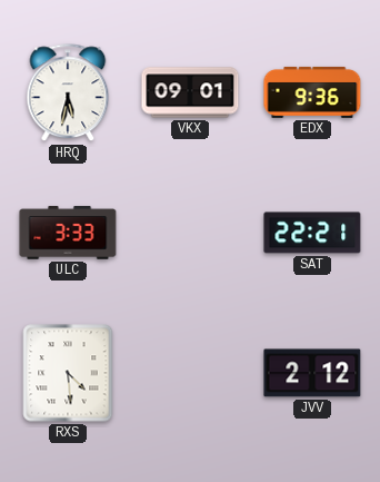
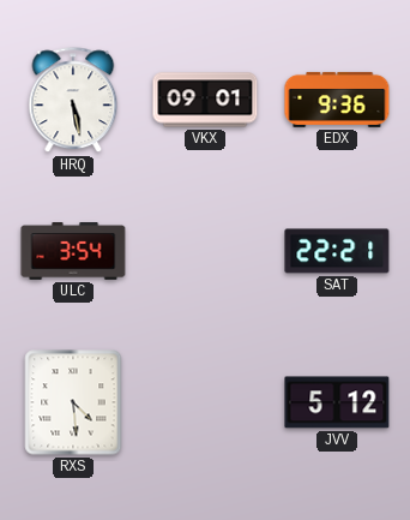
HRQ: 5:32 -> 5:28
ULC: 3:33 -> 3:54
JVV: 2:12 -> 5:12
